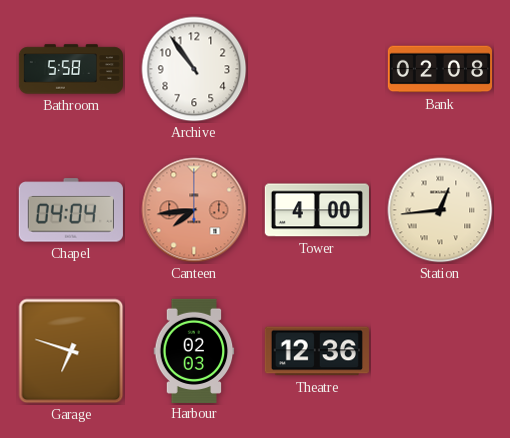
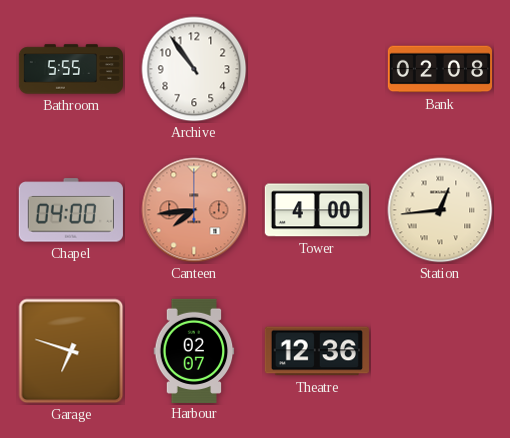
Bathroom: 5:58 -> 5:55
Chapel: 04:04 -> 04:00
Harbour: 02:03 -> 02:07
